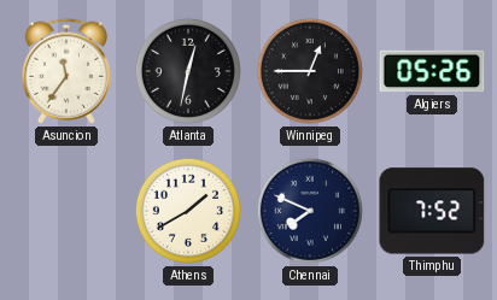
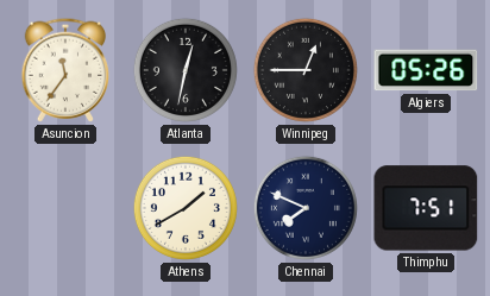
Thimphu: 7:52 -> 7:51
